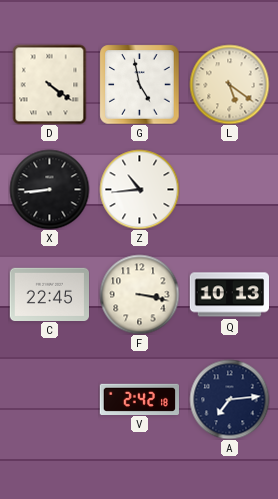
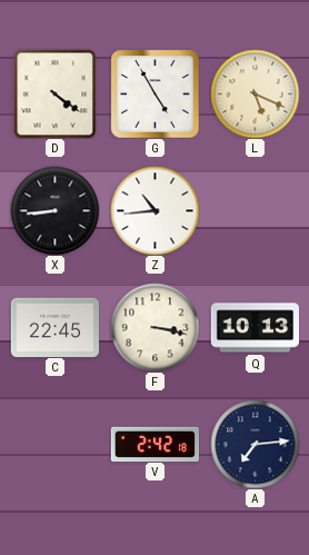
G: 4:58 -> 4:55
L: 5:21 -> 5:19
